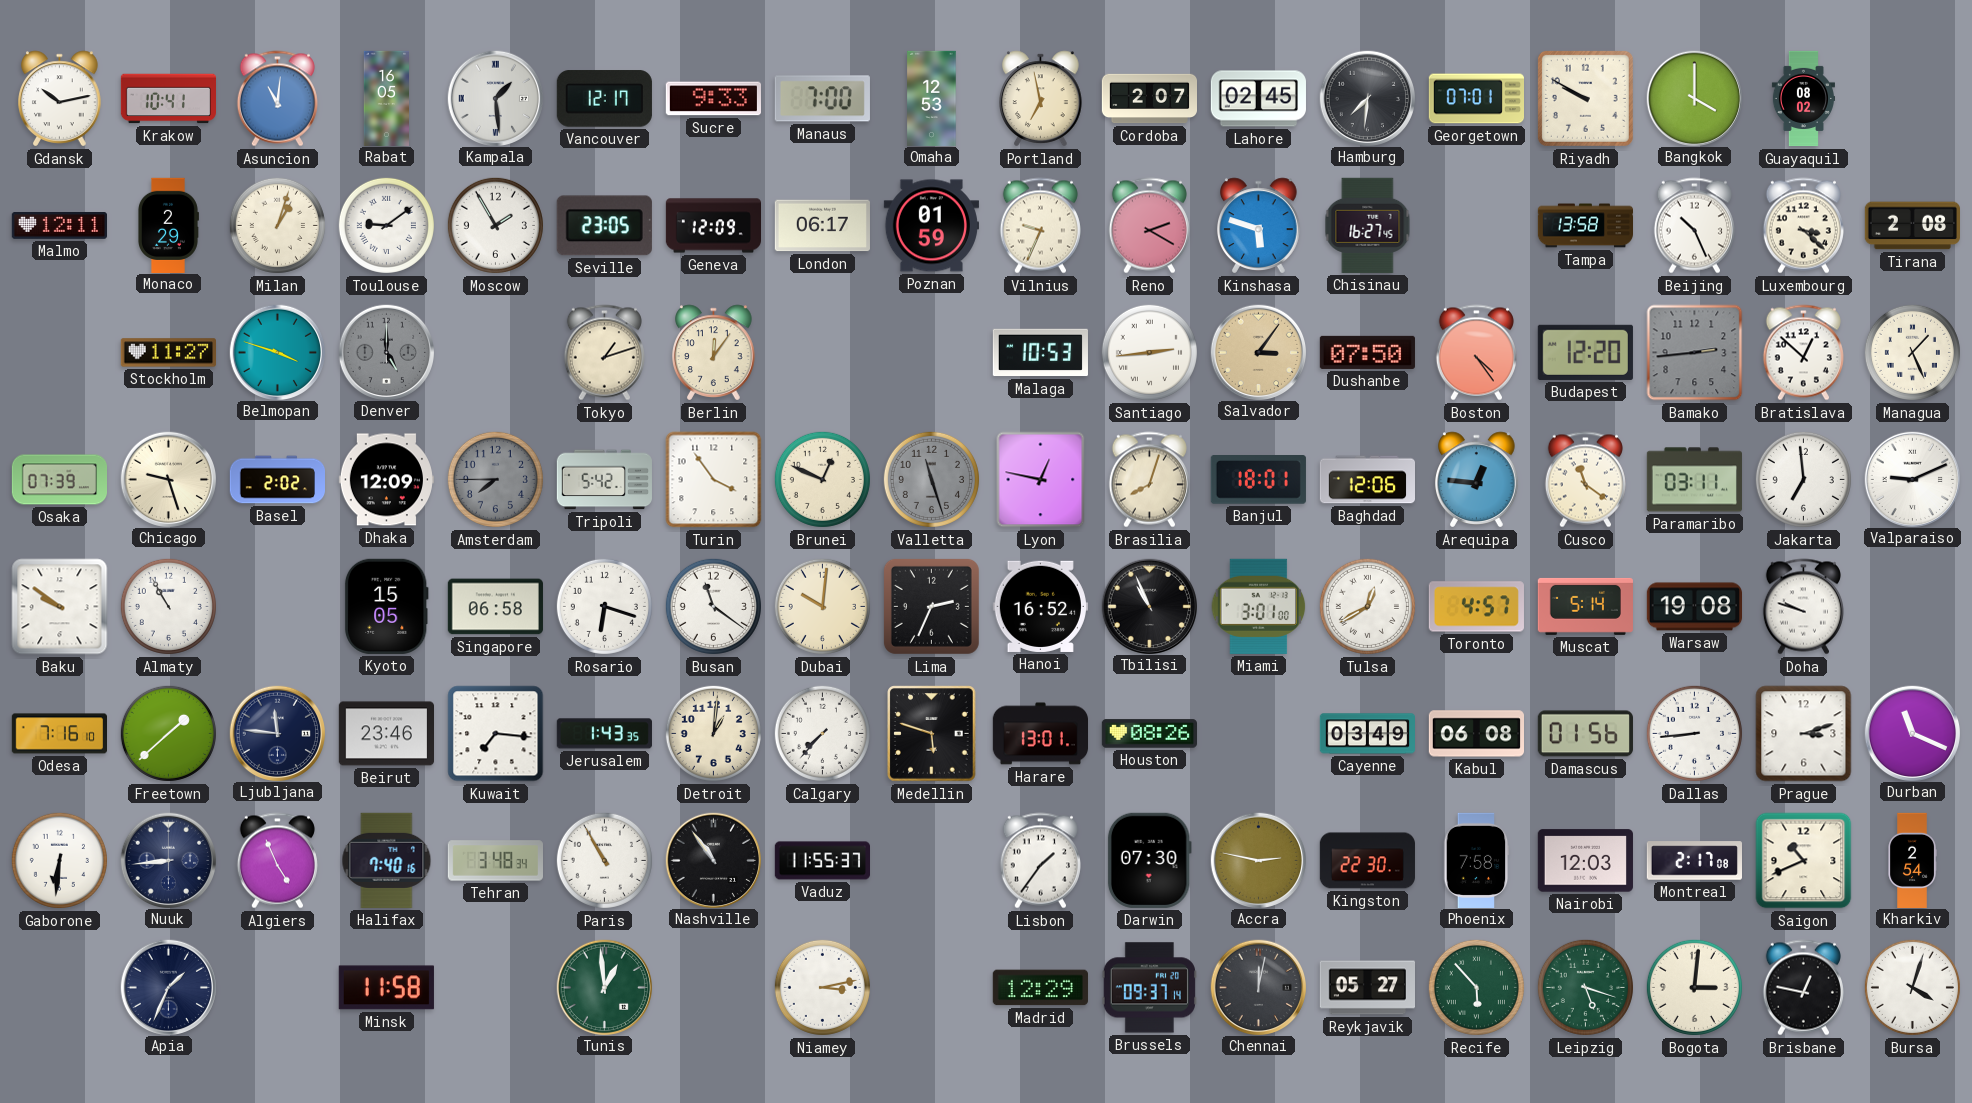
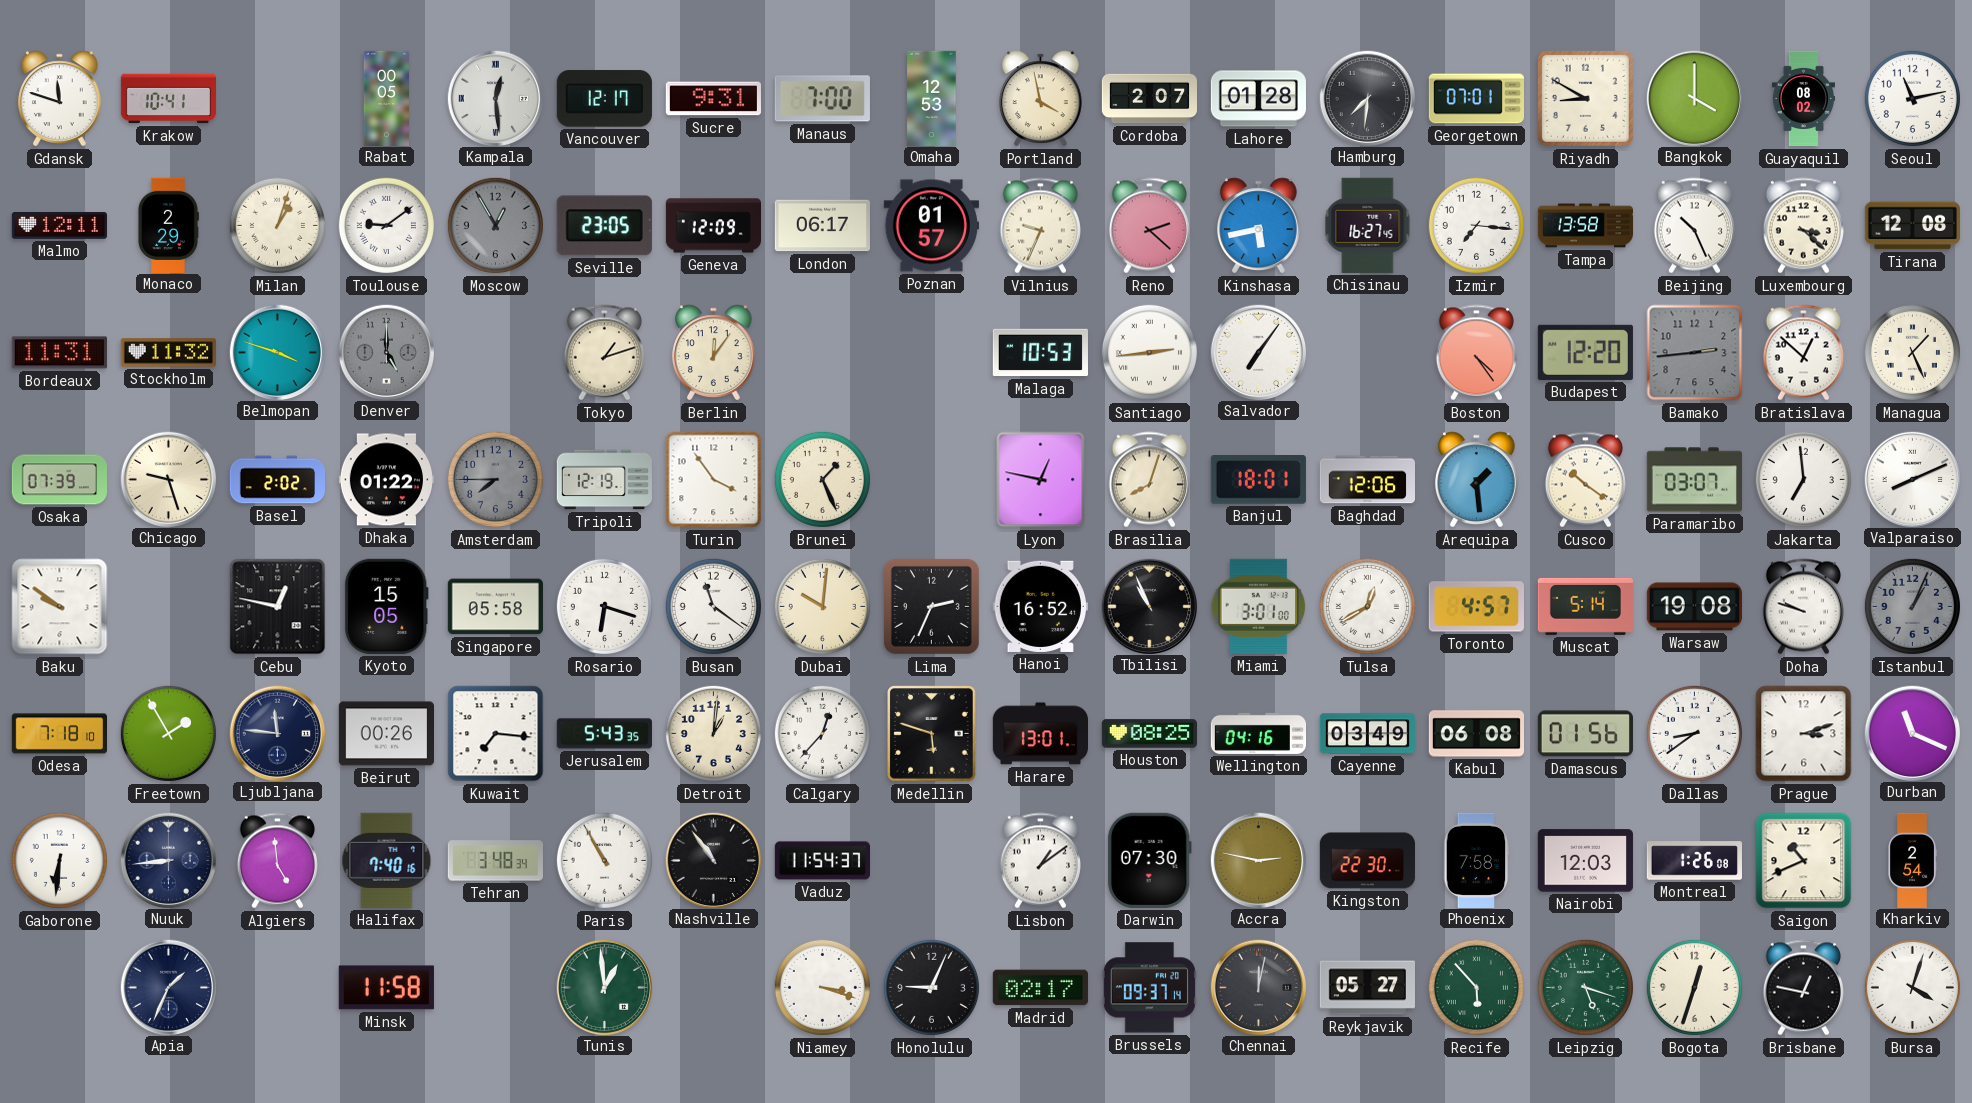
Gdansk: 10:13 -> 11:48
Asuncion: 11:01 -> none
Rabat: 16:05 -> 00:05
Kampala: 1:29 -> 12:29
Sucre: 9:33 -> 9:31
Portland: 6:58 -> 3:58
Lahore: 02:45 -> 01:28
Riyadh: 9:50 -> 8:50
Seoul: none -> 11:13
Moscow: 1:55 -> 12:55
Moscow dial: white -> grey
Poznan: 01:59 -> 01:57
Reno: 2:20 -> 2:22
Kinshasa: 5:48 -> 5:43
Izmir: none -> 7:16
Tirana: 2:08 -> 12:08
Bordeaux: none -> 11:31
Stockholm: 11:27 -> 11:32
Salvador: 3:06 -> 7:06
Salvador dial: champagne -> white
Dushanbe: 07:50 -> none
Dhaka: 12:09 -> 01:22
Tripoli: 5:42 -> 12:19
Brunei: 12:49 -> 1:26
Valletta: 11:27 -> none
Arequipa: 12:46 -> 1:29
Cusco: 11:21 -> 10:21
Paramaribo: 03:11 -> 03:07
Valparaiso: 9:11 -> 8:11
Almaty: 10:55 -> none
Cebu: none -> 12:47
Singapore: 06:58 -> 05:58
Istanbul: none -> 1:04
Odesa: 7:16 -> 7:18
Freetown: 1:38 -> 1:55
Beirut: 23:46 -> 00:26
Jerusalem: 1:43 -> 5:43
Calgary: 7:37 -> 12:37
Houston: 08:26 -> 08:25
Wellington: none -> 04:16
Dallas: 8:44 -> 8:39
Algiers: 4:56 -> 4:59
Vaduz: 11:55 -> 11:54
Lisbon: 1:36 -> 1:09
Montreal: 2:17 -> 1:26
Niamey: 3:13 -> 3:18
Honolulu: none -> 9:04
Madrid: 12:29 -> 02:17
Bogota: 3:01 -> 12:33
